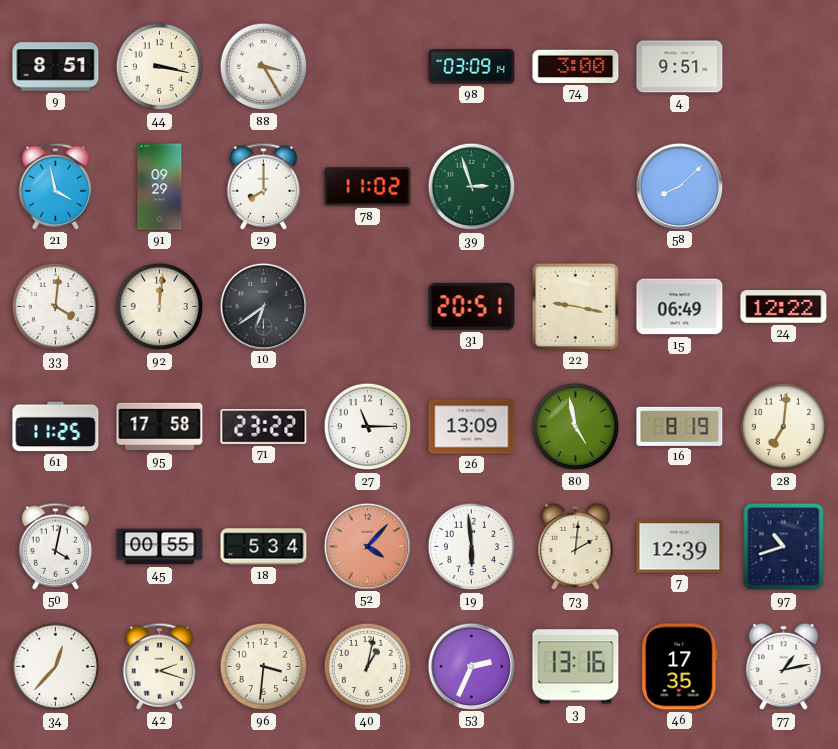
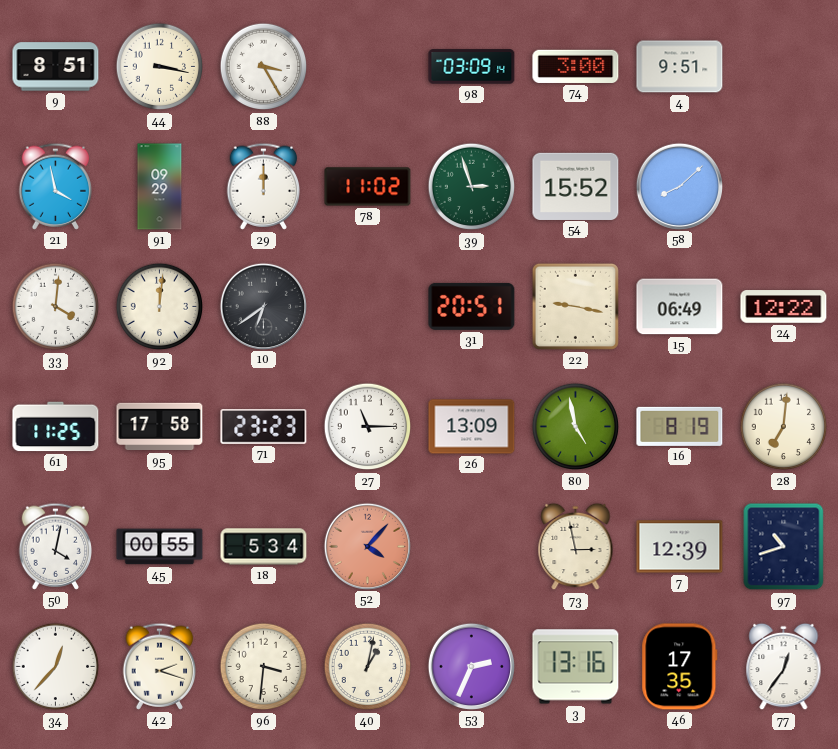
29: 8:00 -> 12:00
54: none -> 15:52
71: 23:22 -> 23:23
19: 5:59 -> none
73: 2:01 -> 2:58
77: 1:13 -> 12:36
